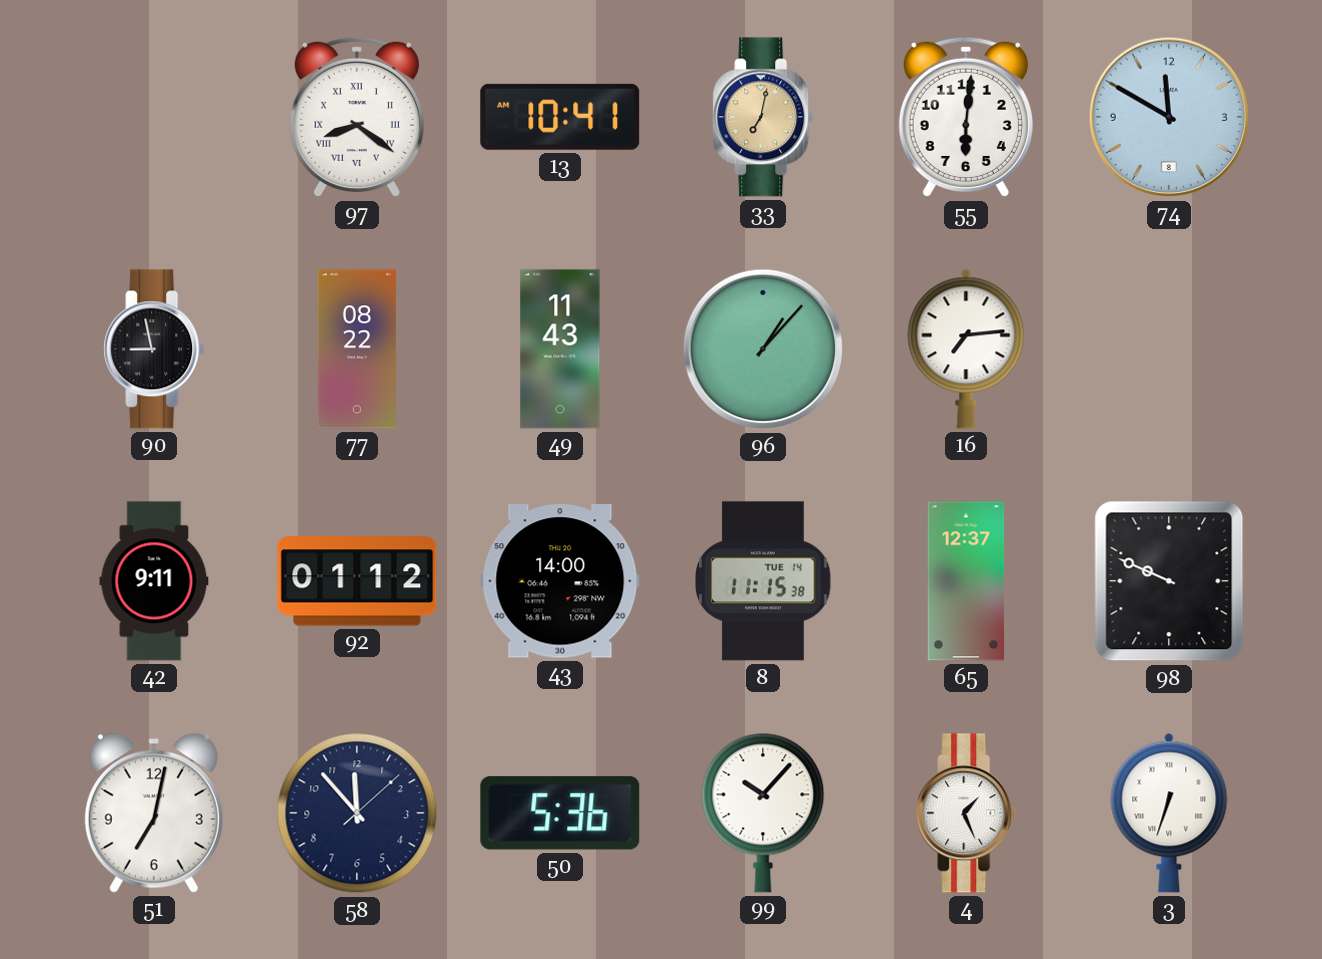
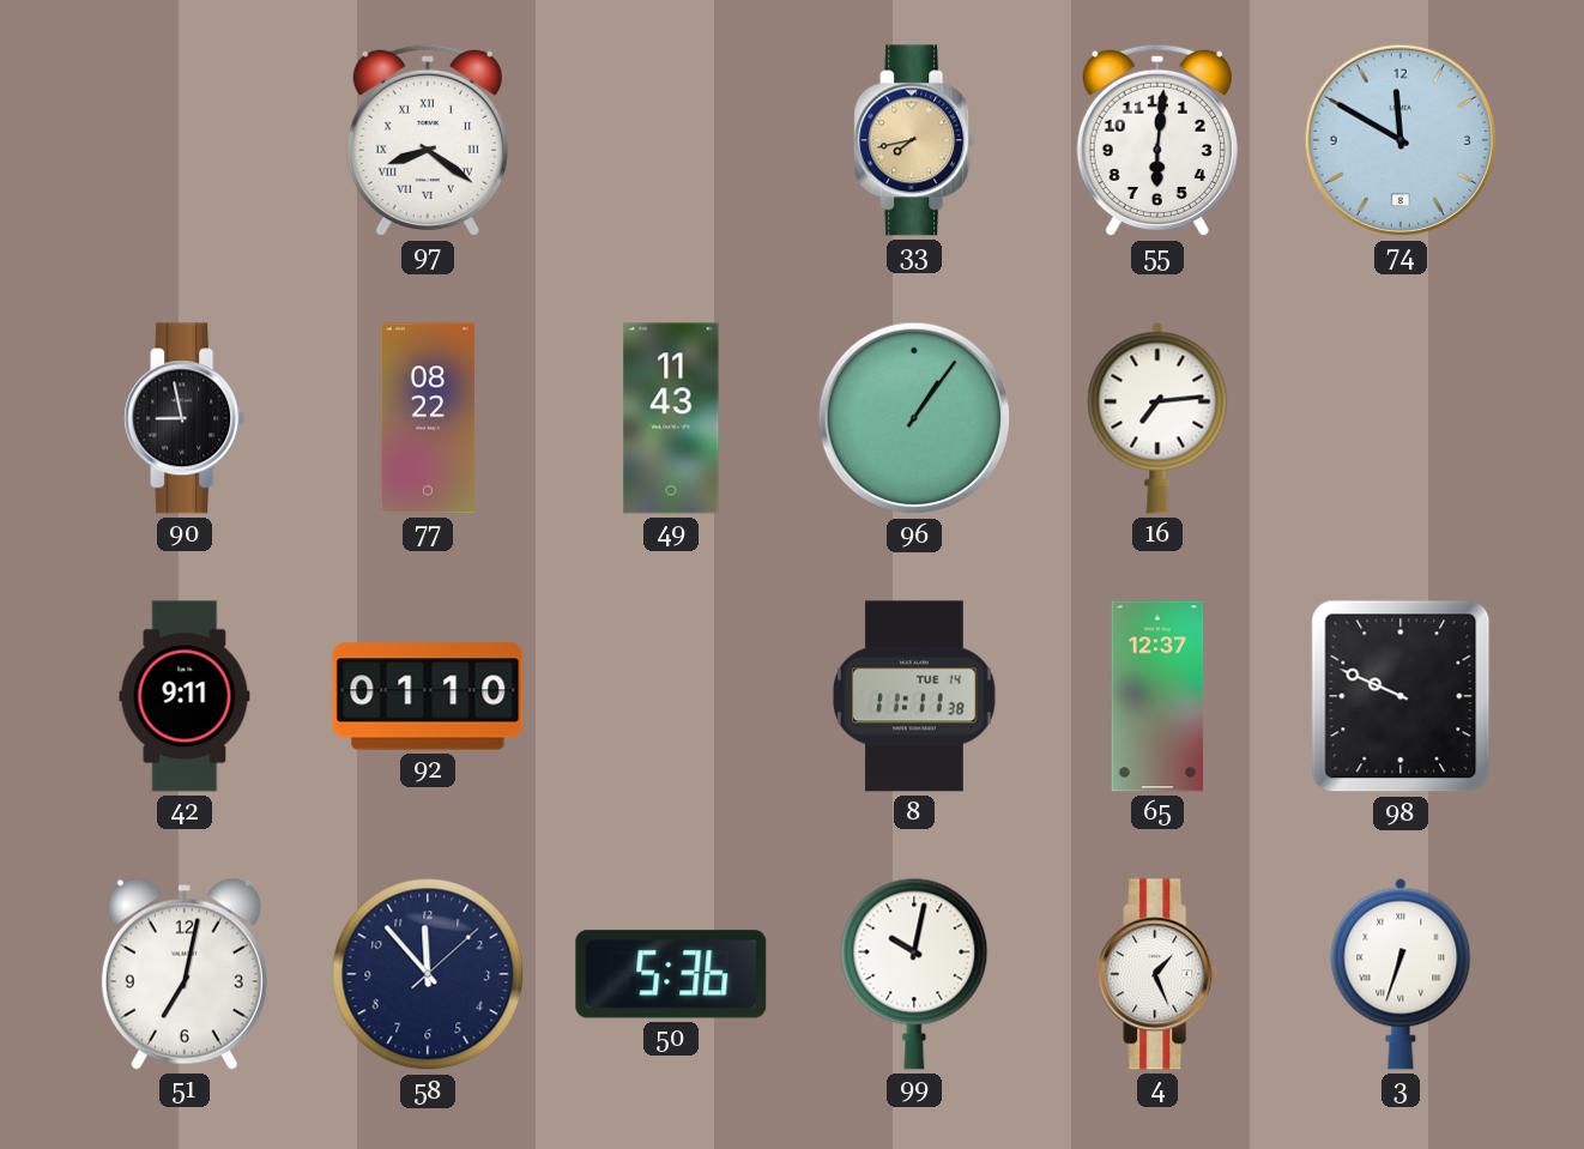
13: 10:41 -> none
33: 7:02 -> 7:43
96: 1:07 -> 1:06
92: 01:12 -> 01:10
43: 14:00 -> none
8: 11:15 -> 11:11
99: 10:07 -> 10:02
